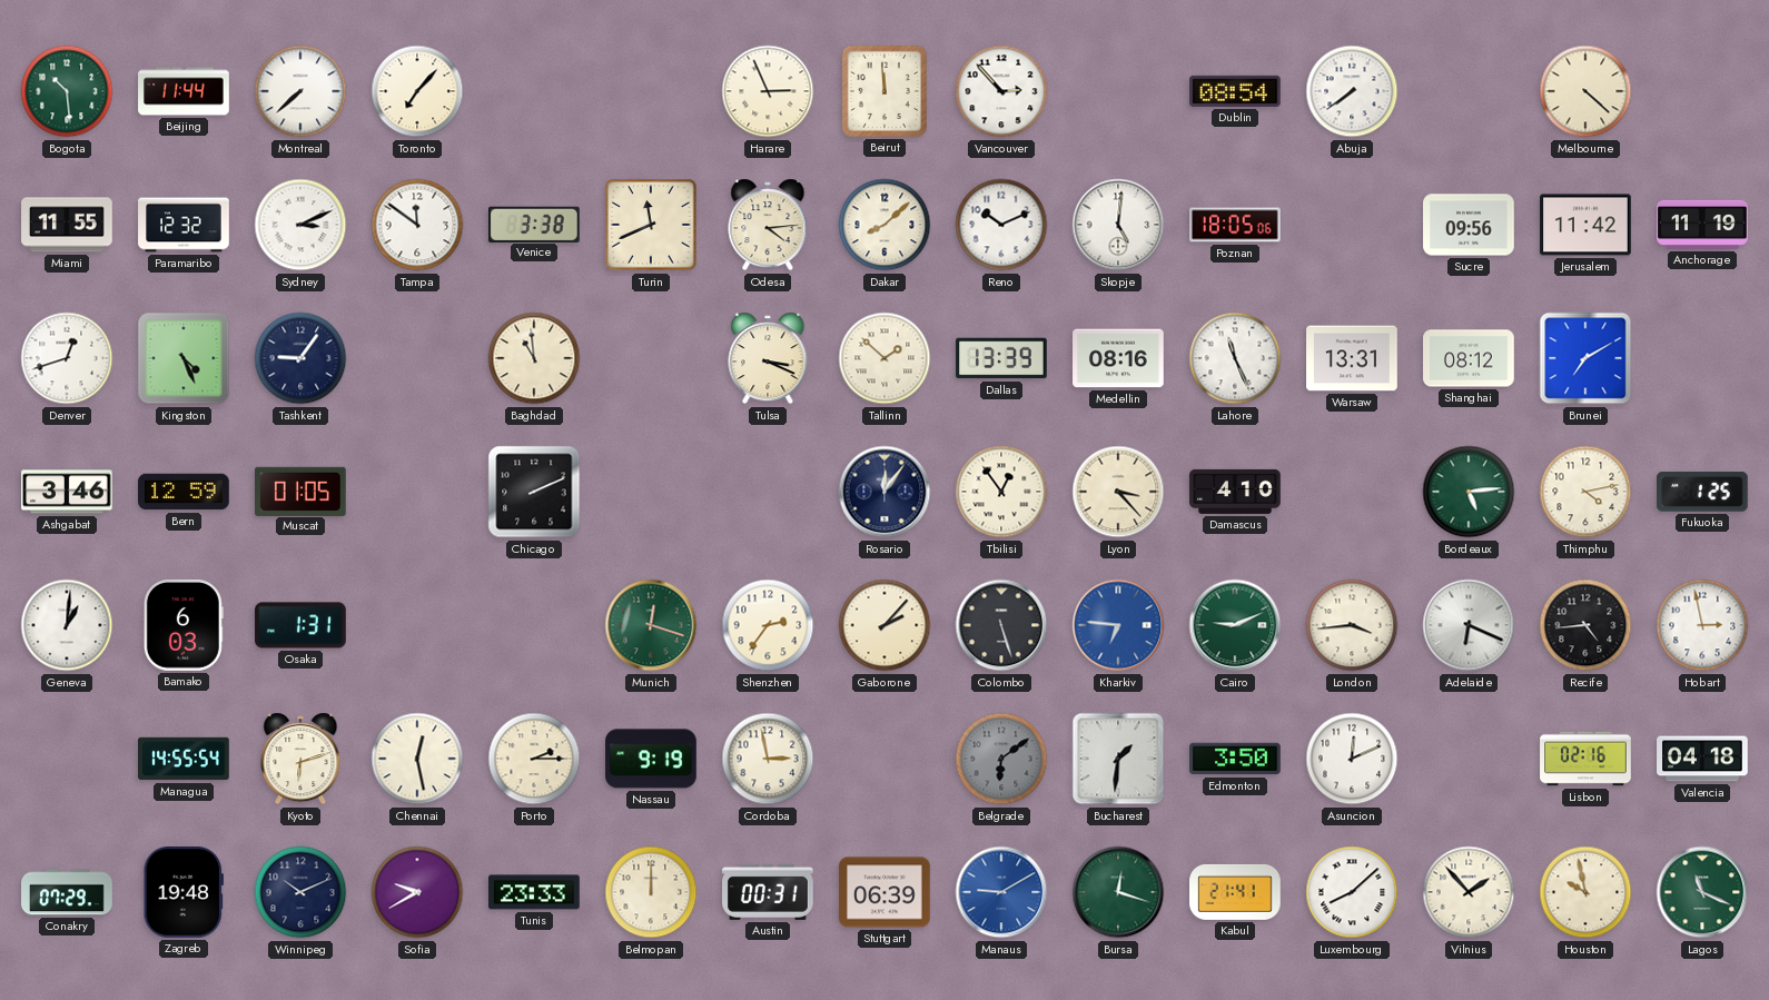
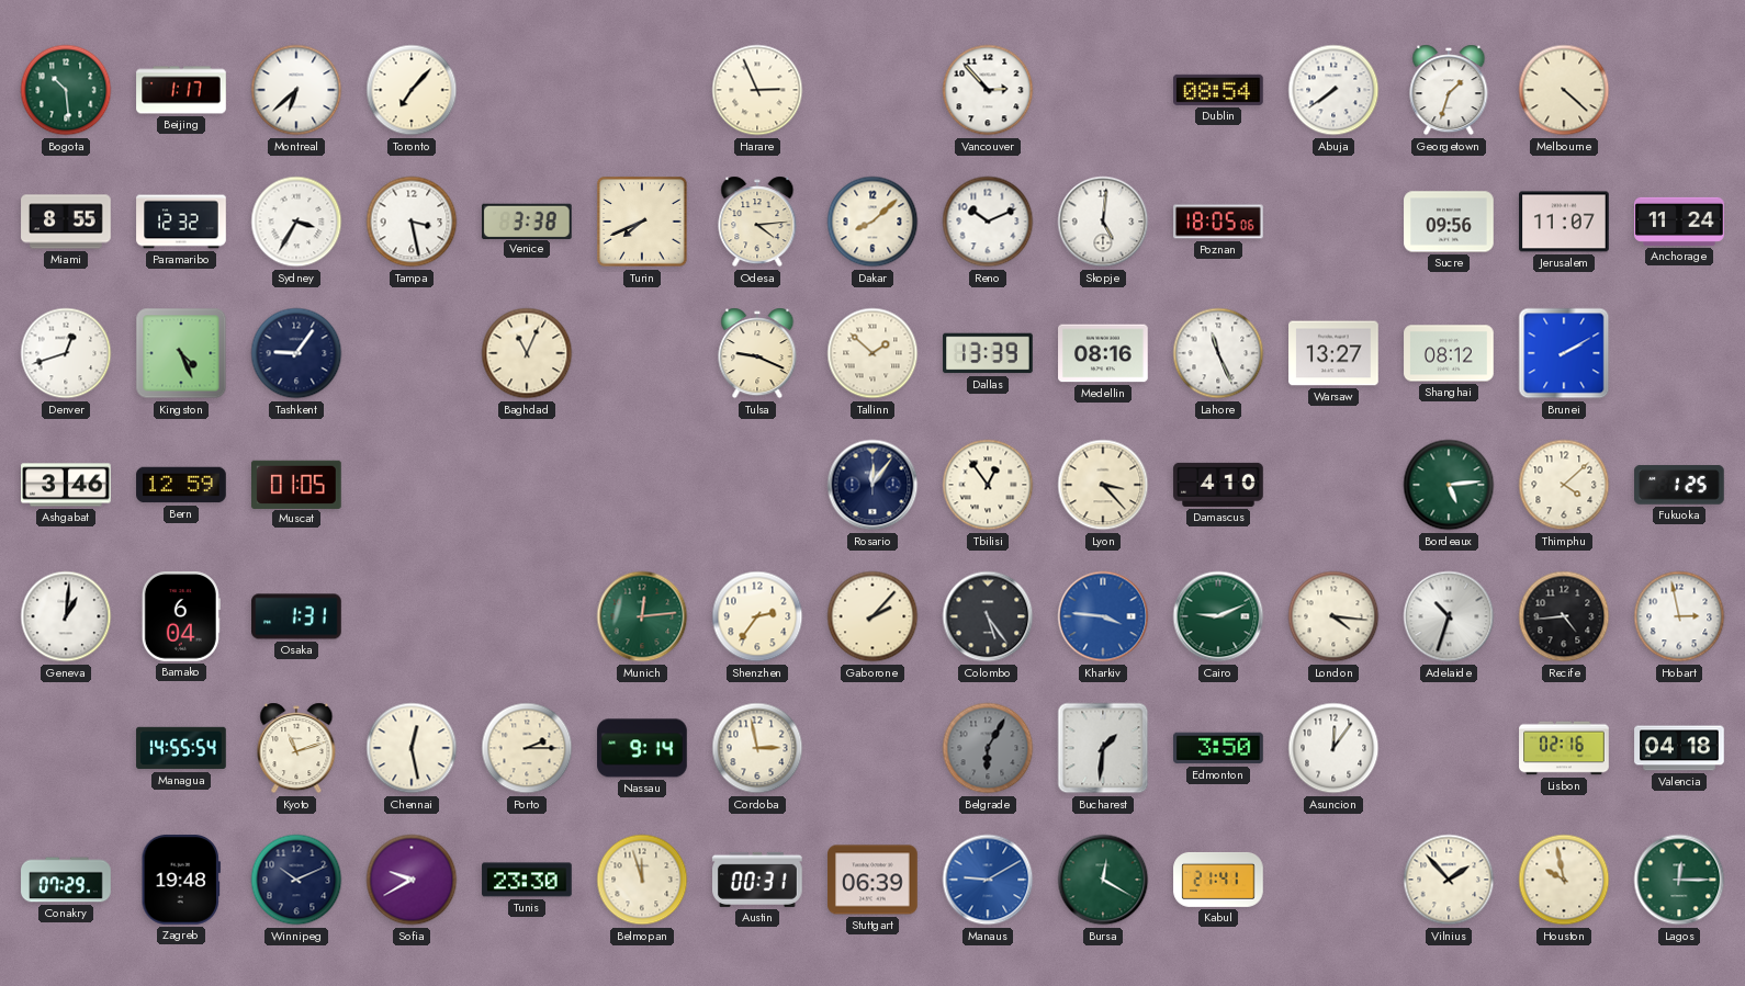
Beijing: 11:44 -> 1:17
Montreal: 7:38 -> 6:38
Beirut: 11:59 -> none
Georgetown: none -> 1:33
Miami: 11:55 -> 8:55
Sydney: 3:11 -> 3:35
Tampa: 11:51 -> 3:28
Turin: 11:41 -> 7:41
Jerusalem: 11:42 -> 11:07
Anchorage: 11:19 -> 11:24
Baghdad: 10:59 -> 11:04
Tulsa: 3:19 -> 9:19
Warsaw: 13:31 -> 13:27
Brunei: 7:10 -> 2:10
Chicago: 2:11 -> none
Thimphu: 4:13 -> 4:08
Bamako: 6:03 -> 6:04
Munich: 12:18 -> 12:14
Colombo: 5:27 -> 5:24
Kharkiv: 6:46 -> 3:46
London: 3:44 -> 4:16
Adelaide: 6:19 -> 10:33
Kyoto: 6:12 -> 11:12
Nassau: 9:19 -> 9:14
Belgrade: 6:09 -> 6:05
Asuncion: 12:11 -> 12:06
Tunis: 23:33 -> 23:30
Belmopan: 12:00 -> 11:57
Bursa: 12:18 -> 12:20
Luxembourg: 8:08 -> none
Lagos: 11:19 -> 12:15
